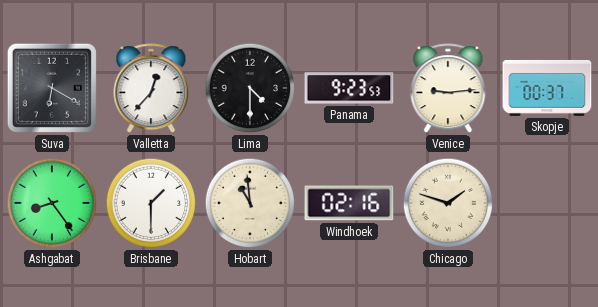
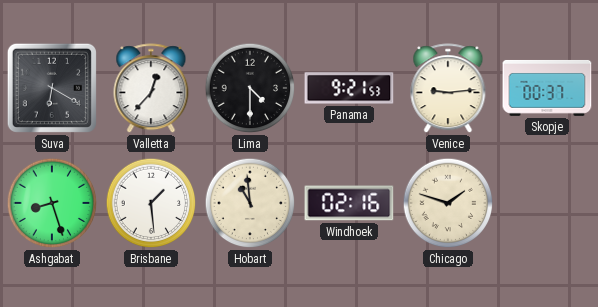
Panama: 9:23 -> 9:21
Ashgabat: 8:24 -> 8:27
Brisbane: 1:30 -> 1:29
